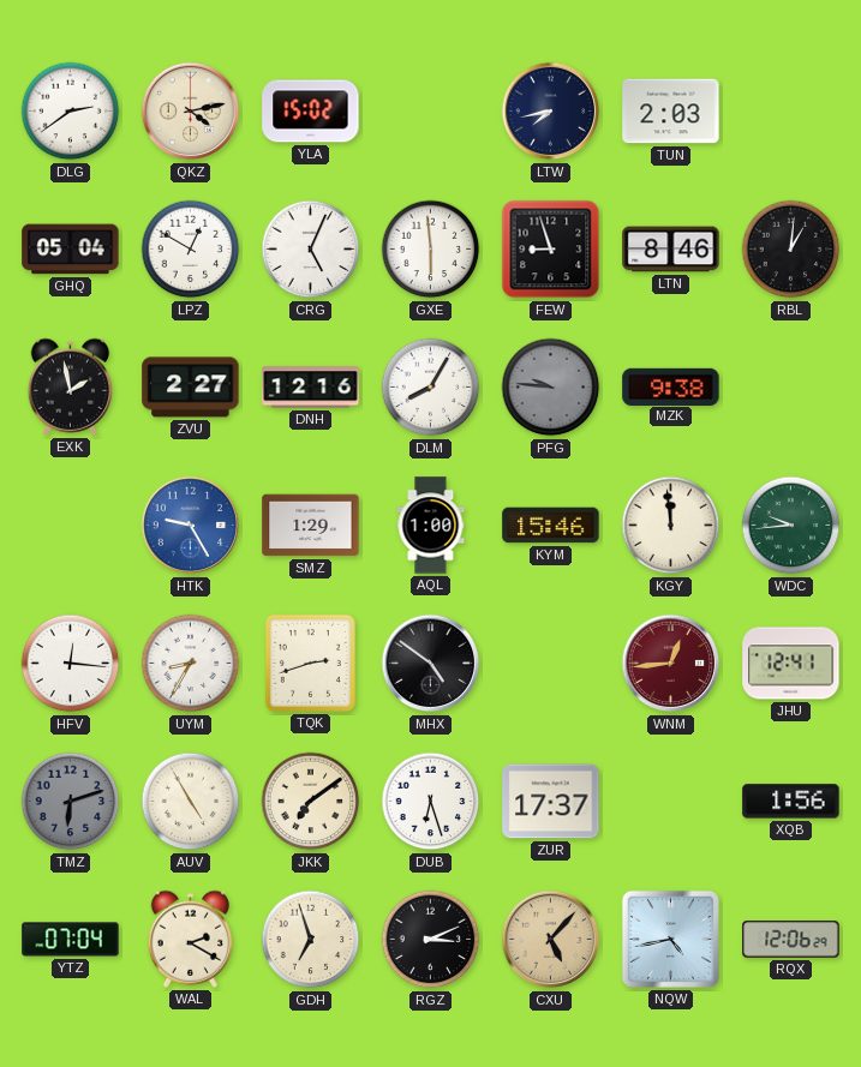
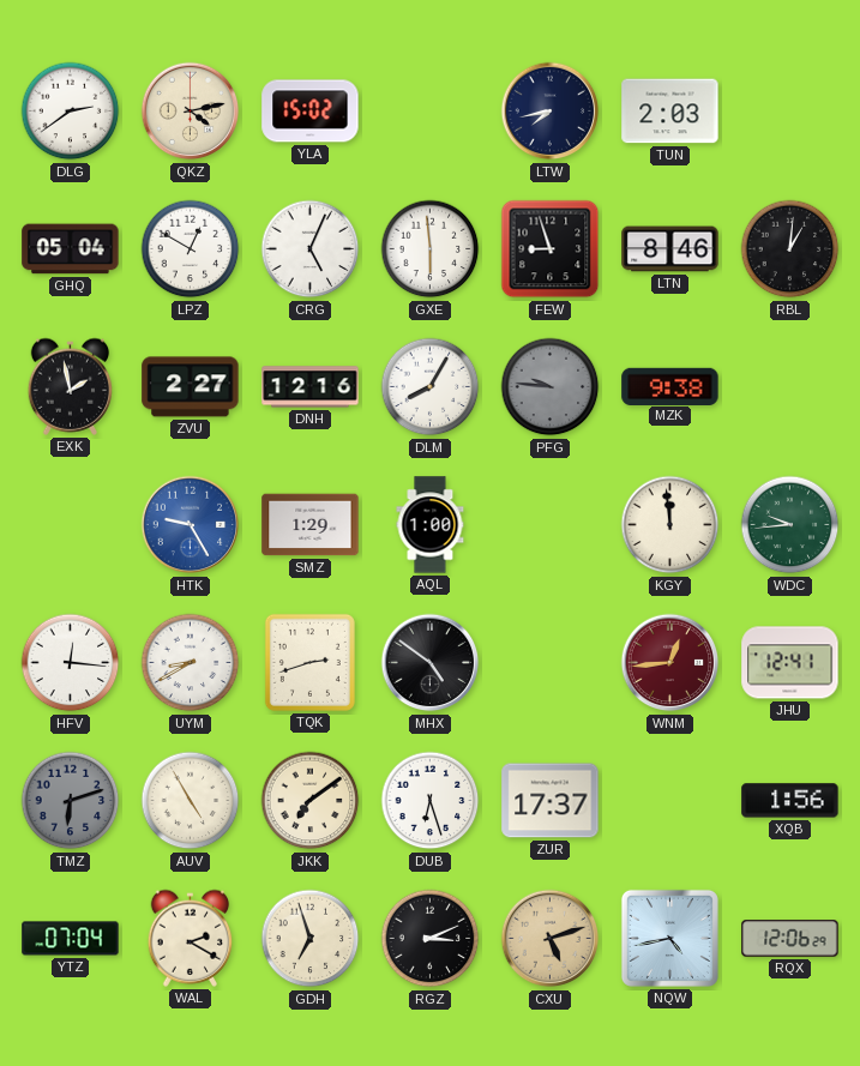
KYM: 15:46 -> none
UYM: 8:35 -> 8:40
CXU: 5:07 -> 5:12
